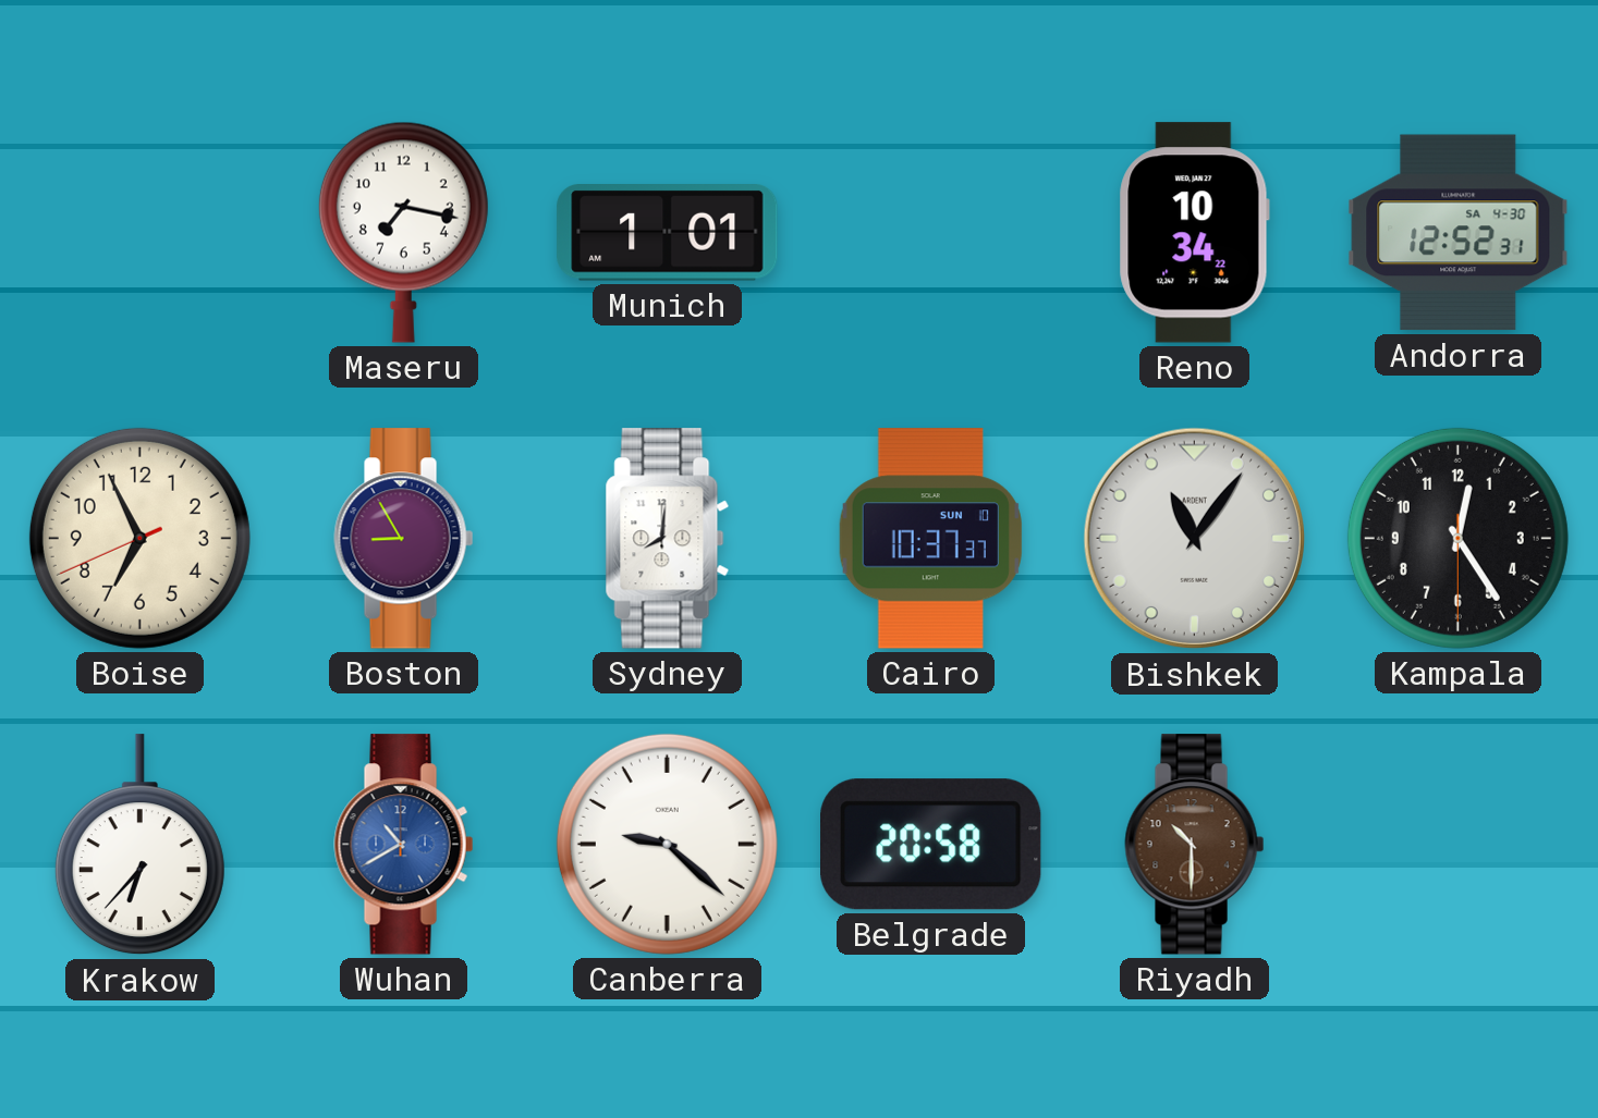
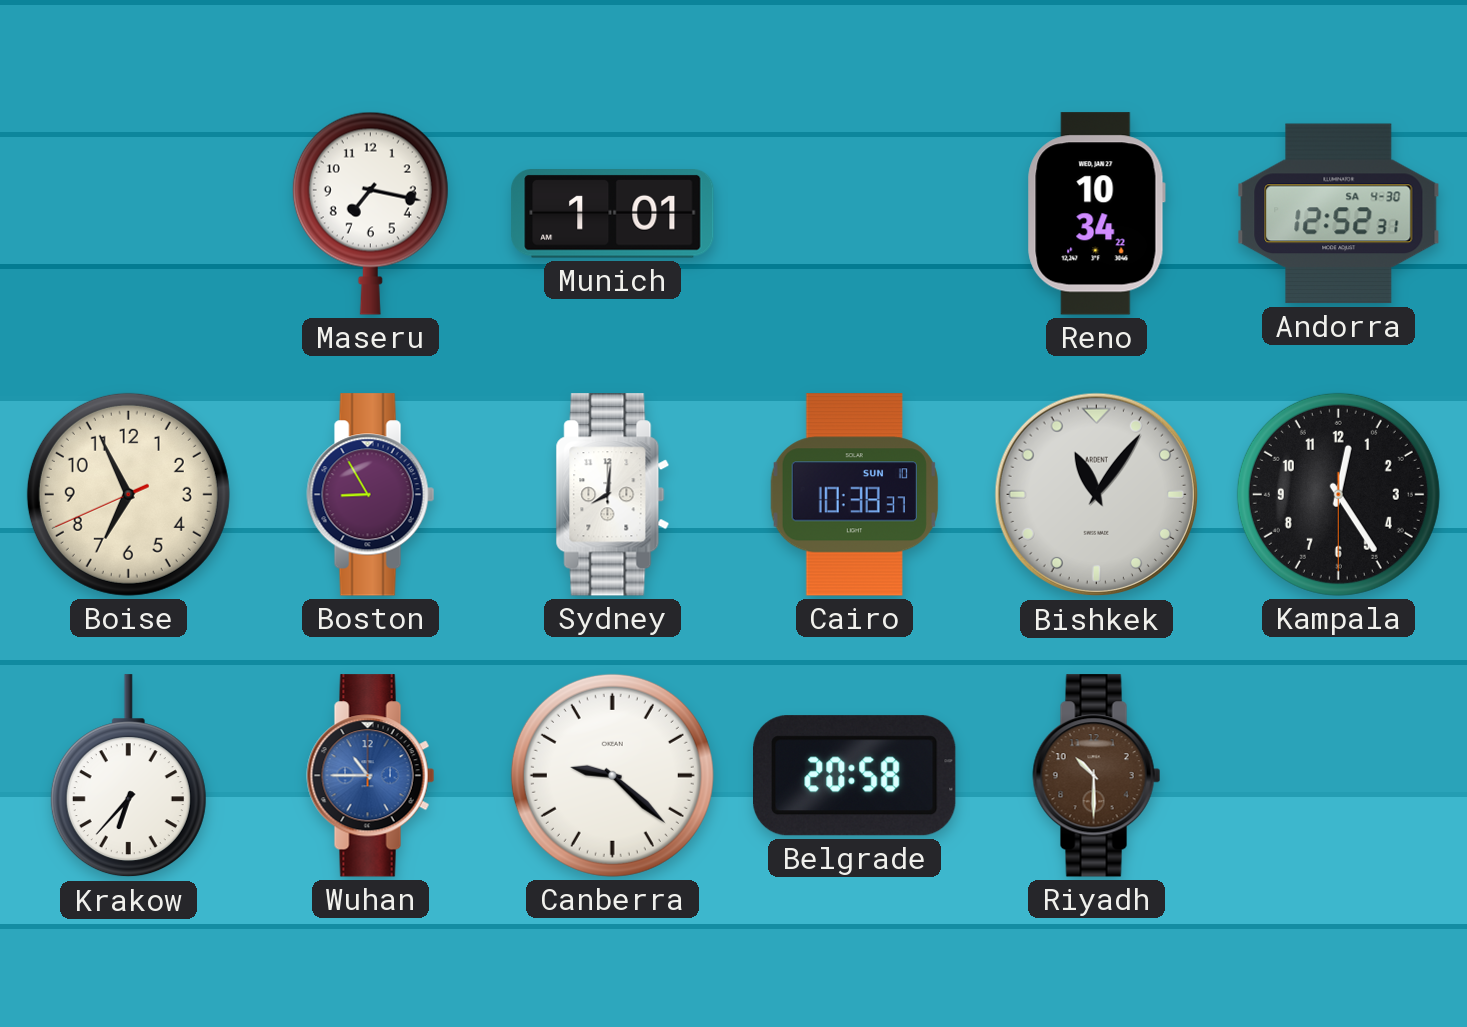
Cairo: 10:37 -> 10:38
Wuhan: 10:40 -> 10:45
